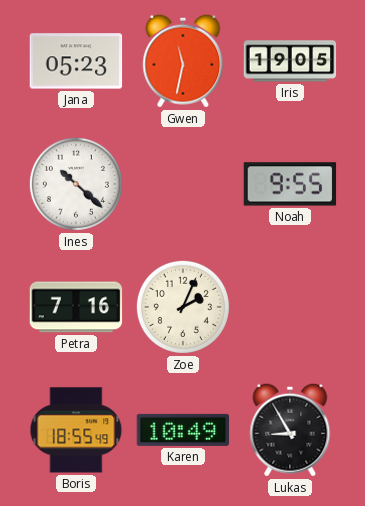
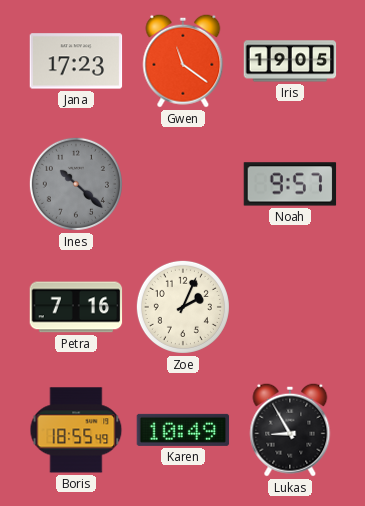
Jana: 05:23 -> 17:23
Gwen: 11:32 -> 11:21
Ines dial: white -> grey
Noah: 9:55 -> 9:57
